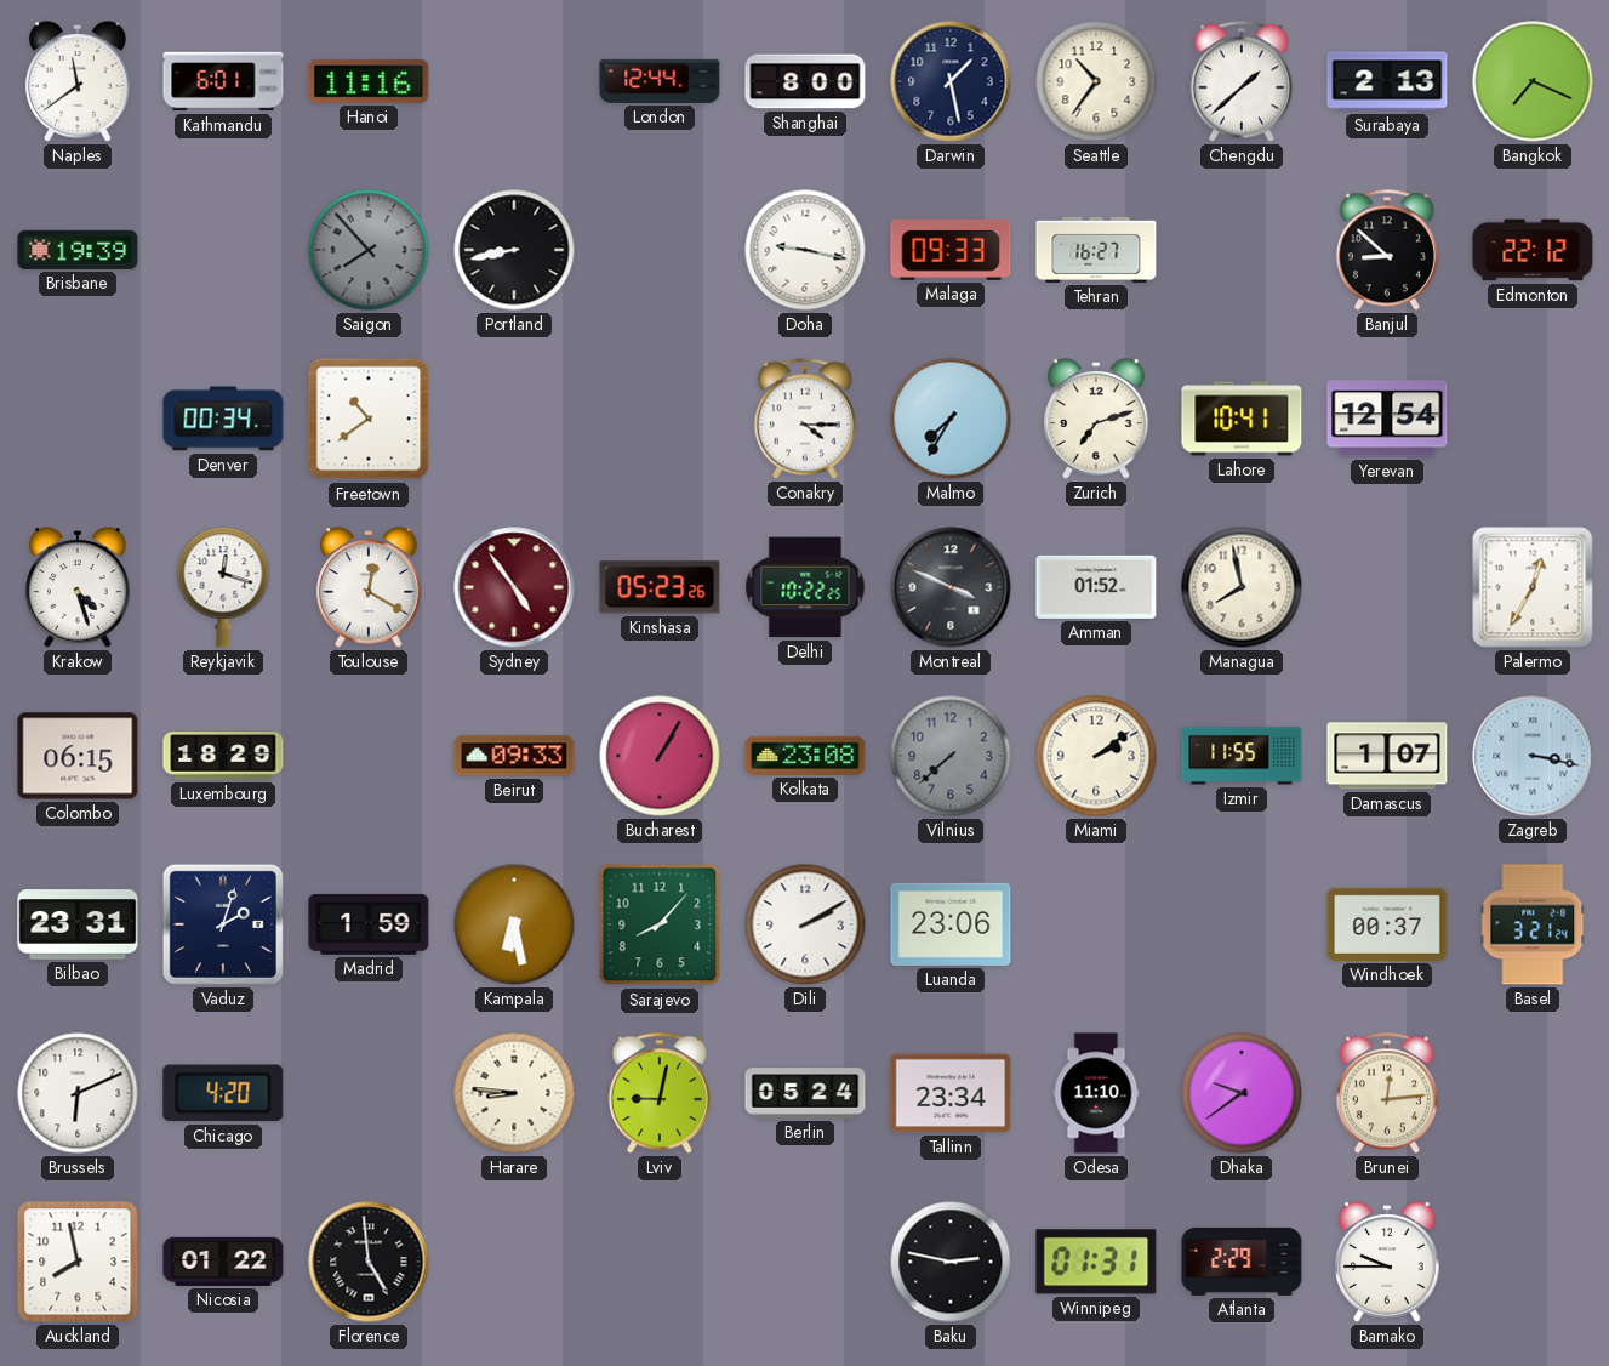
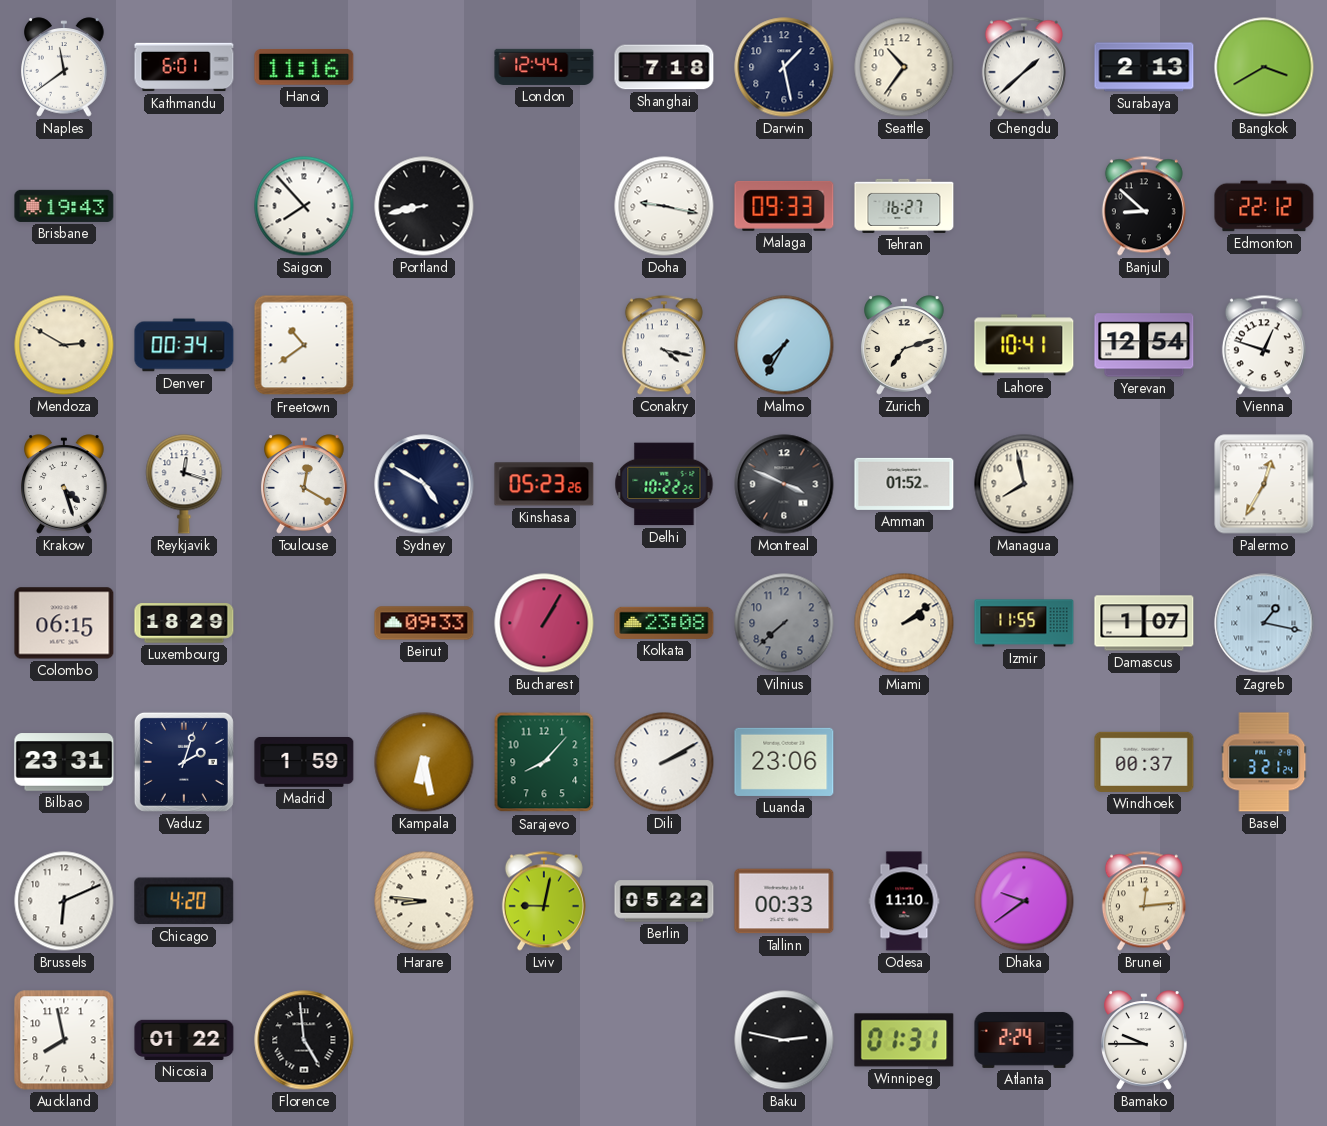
Shanghai: 8:00 -> 7:18
Bangkok: 7:19 -> 3:40
Brisbane: 19:39 -> 19:43
Saigon dial: grey -> white
Mendoza: none -> 2:50
Conakry: 4:15 -> 4:17
Vienna: none -> 12:48
Sydney: 4:54 -> 4:50
Sydney dial: burgundy -> navy
Zagreb: 3:17 -> 1:17
Berlin: 05:24 -> 05:22
Tallinn: 23:34 -> 00:33
Atlanta: 2:29 -> 2:24
